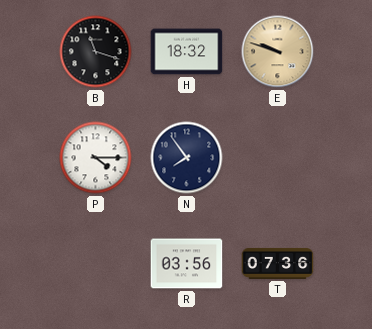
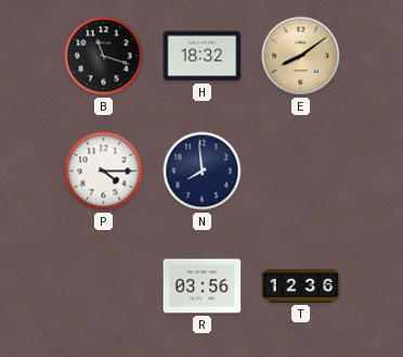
E: 9:48 -> 8:09
N: 7:54 -> 7:59
T: 07:36 -> 12:36
